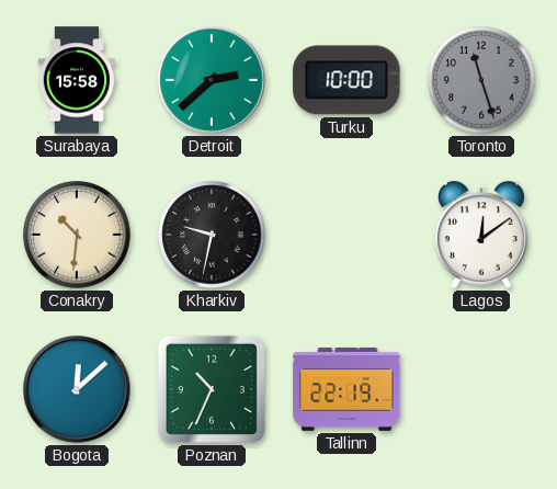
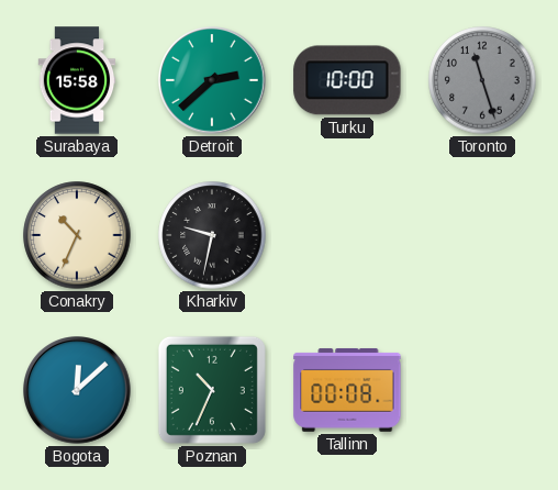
Conakry: 10:31 -> 10:34
Lagos: 12:09 -> none
Tallinn: 22:19 -> 00:08
